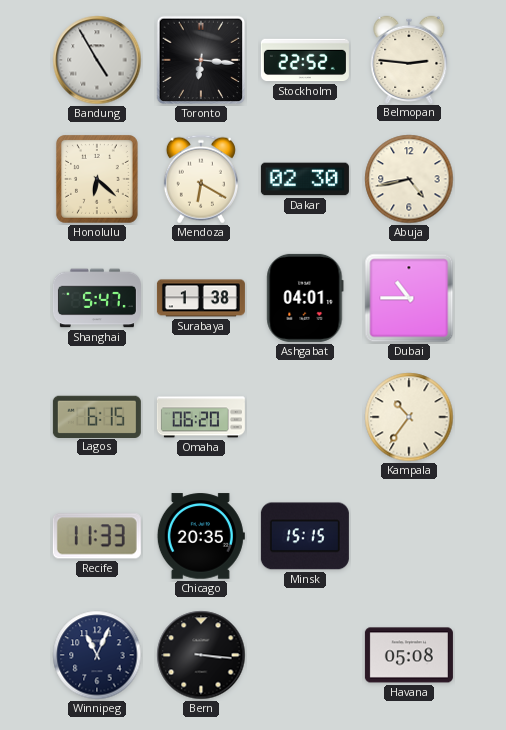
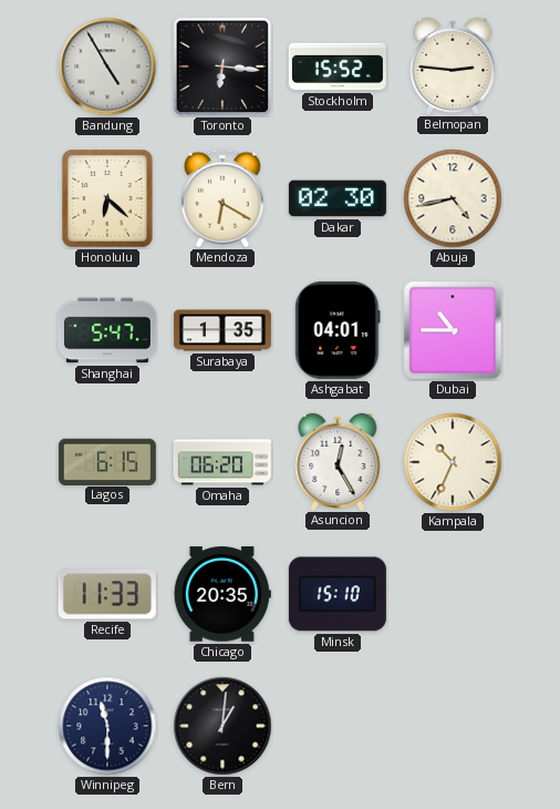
Stockholm: 22:52 -> 15:52
Surabaya: 1:38 -> 1:35
Asuncion: none -> 12:25
Kampala: 10:36 -> 10:34
Minsk: 15:15 -> 15:10
Winnipeg: 11:04 -> 11:30
Bern: 3:16 -> 1:01
Havana: 05:08 -> none
